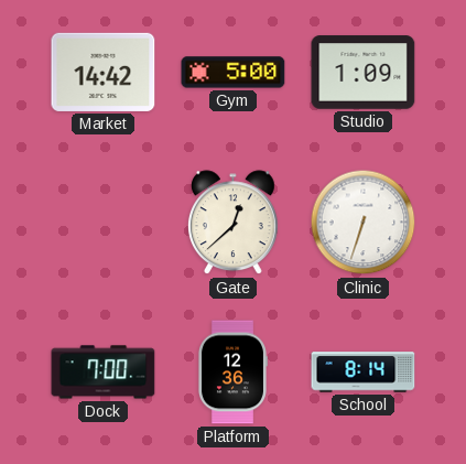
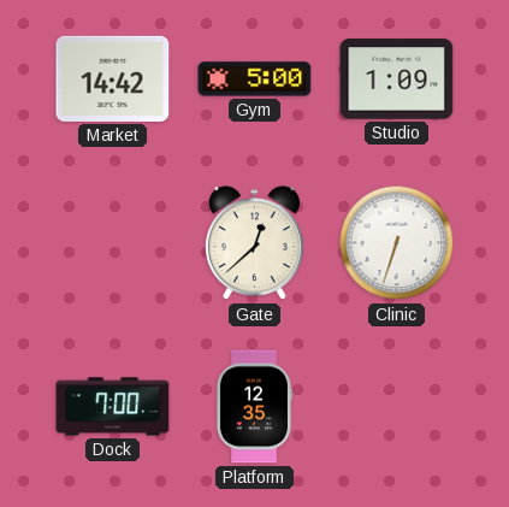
Platform: 12:36 -> 12:35
School: 8:14 -> none
